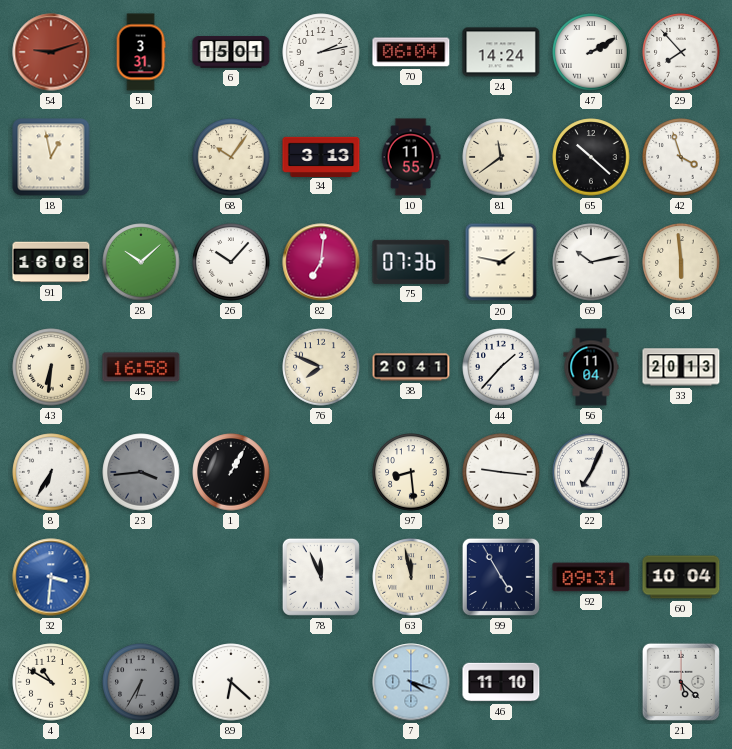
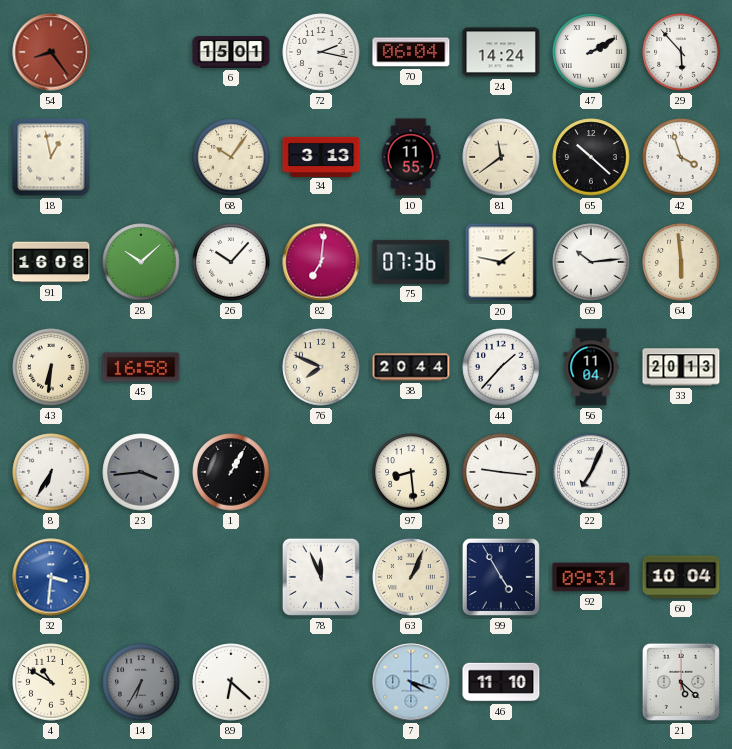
54: 9:12 -> 8:24
51: 3:31 -> none
72: 2:13 -> 2:17
29: 7:53 -> 5:53
69: 10:13 -> 10:14
38: 20:41 -> 20:44
63: 11:58 -> 1:04
